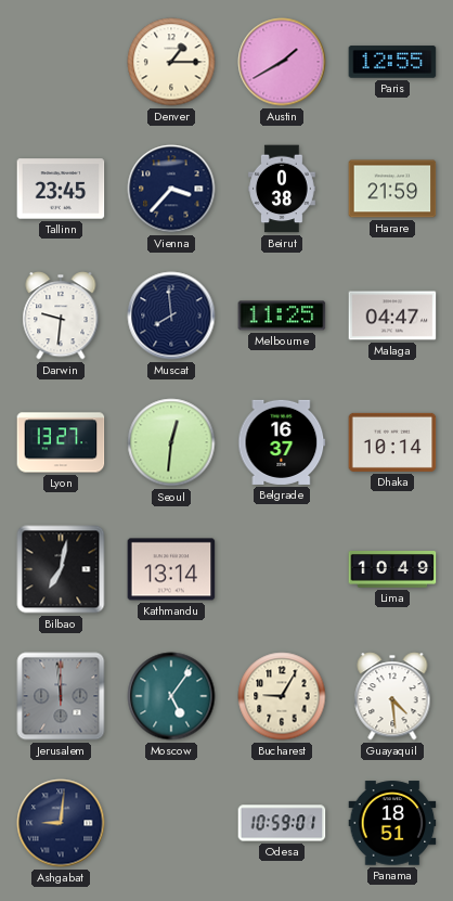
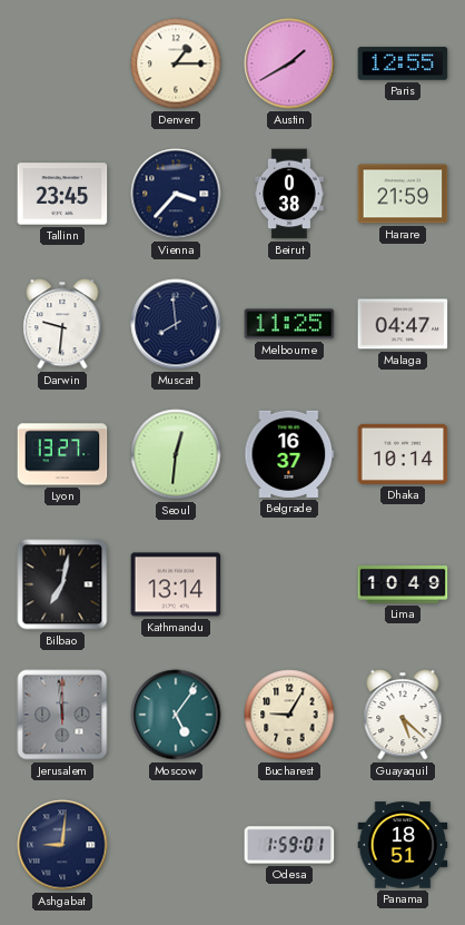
Guayaquil: 4:29 -> 5:22
Odesa: 10:59 -> 1:59
